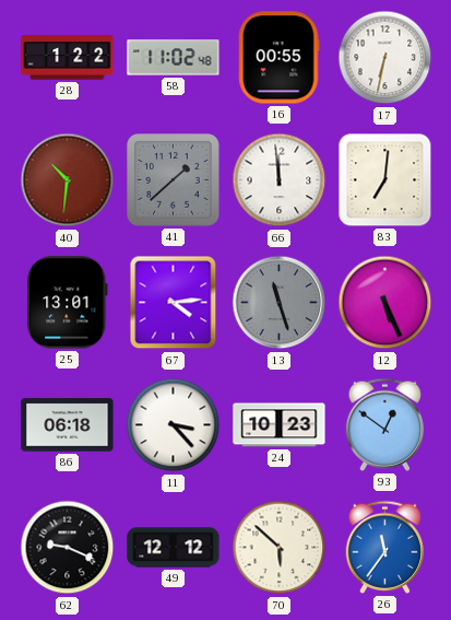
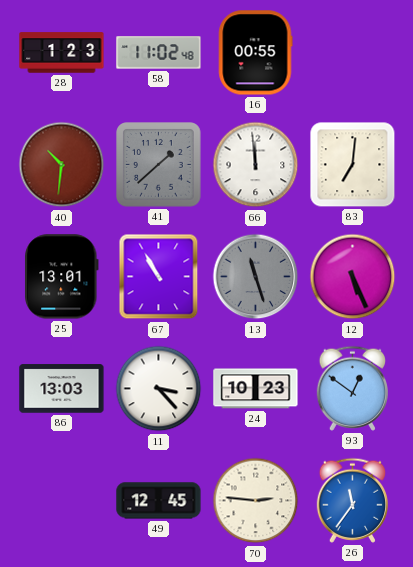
28: 1:22 -> 1:23
17: 6:32 -> none
67: 4:14 -> 10:55
86: 06:18 -> 13:03
62: 9:19 -> none
49: 12:12 -> 12:45
70: 5:52 -> 2:46
